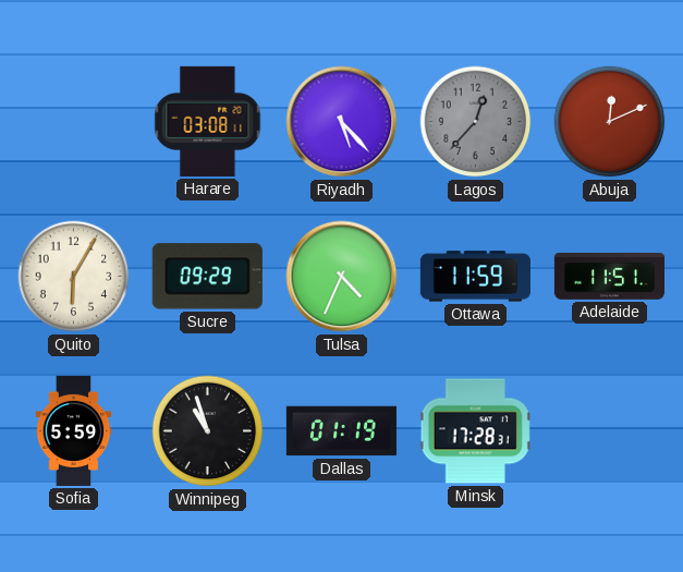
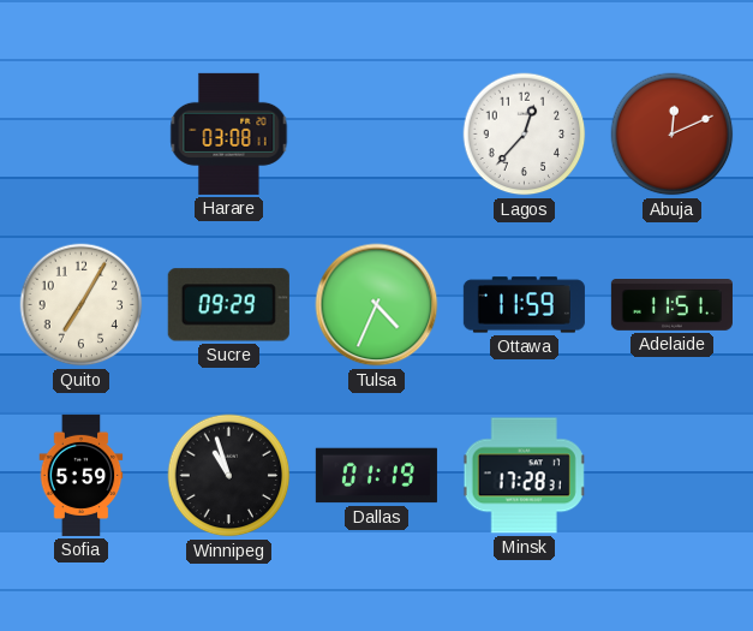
Riyadh: 5:23 -> none
Lagos dial: grey -> white
Quito: 6:05 -> 7:05
